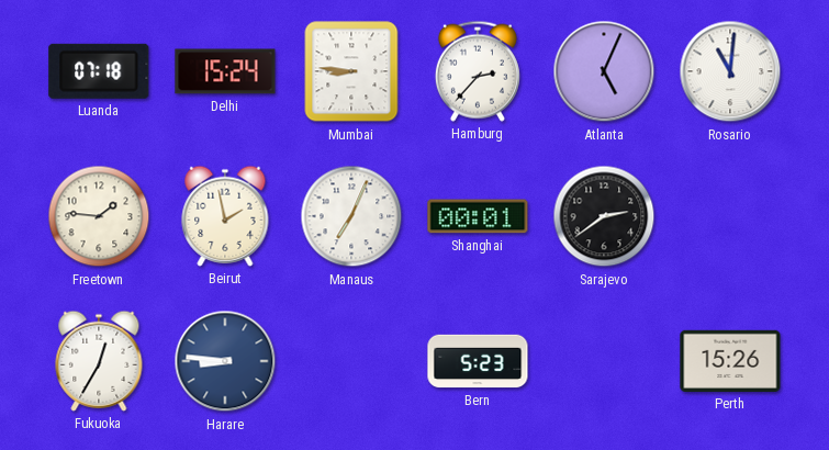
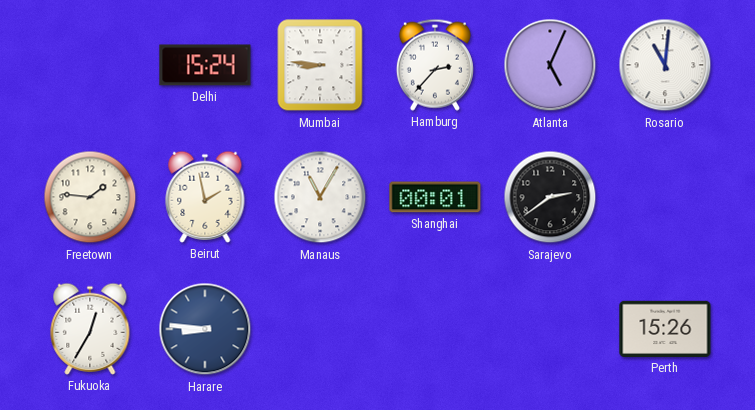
Luanda: 07:18 -> none
Manaus: 7:04 -> 11:05
Bern: 5:23 -> none
